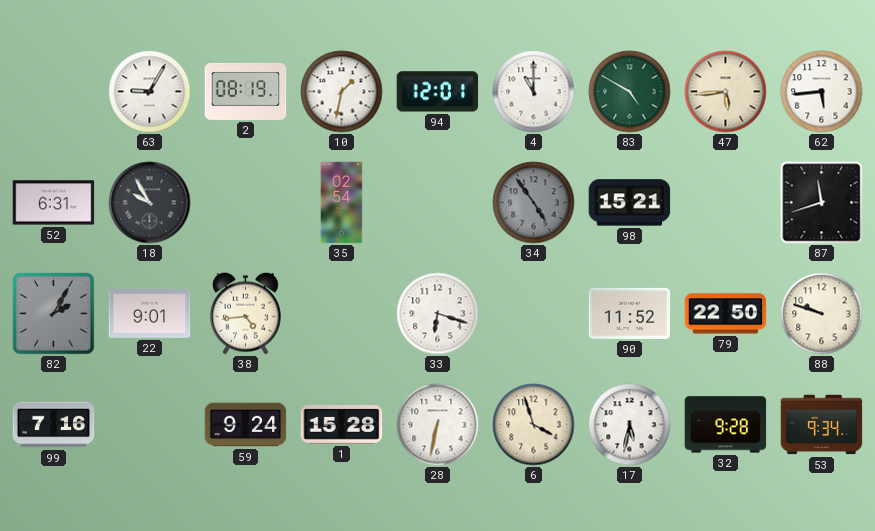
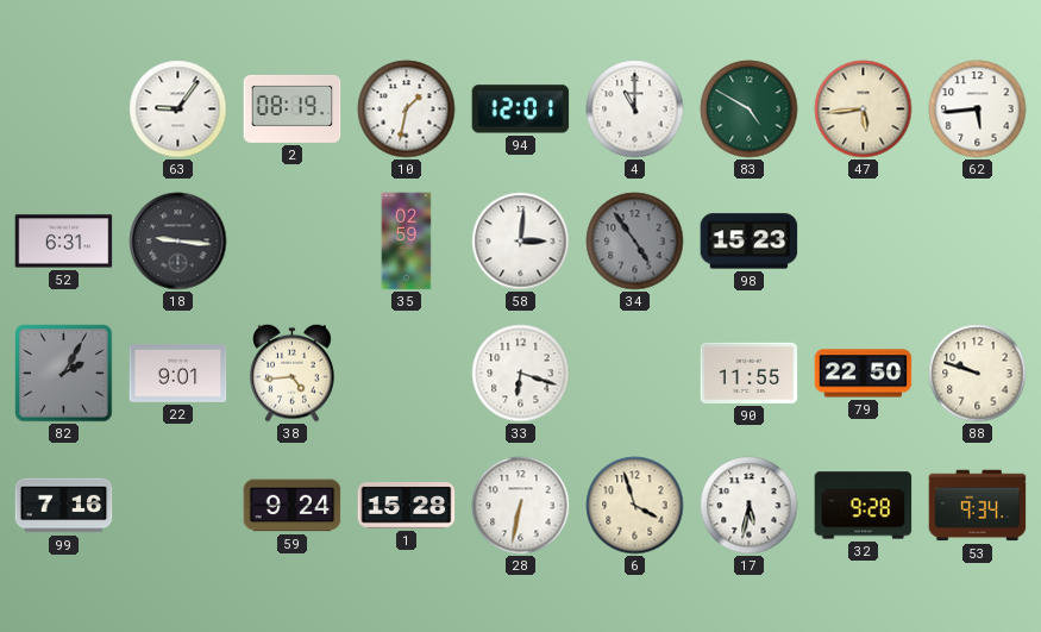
63: 9:05 -> 9:06
18: 9:55 -> 9:16
35: 02:54 -> 02:59
58: none -> 3:01
98: 15:21 -> 15:23
87: 11:42 -> none
90: 11:52 -> 11:55
